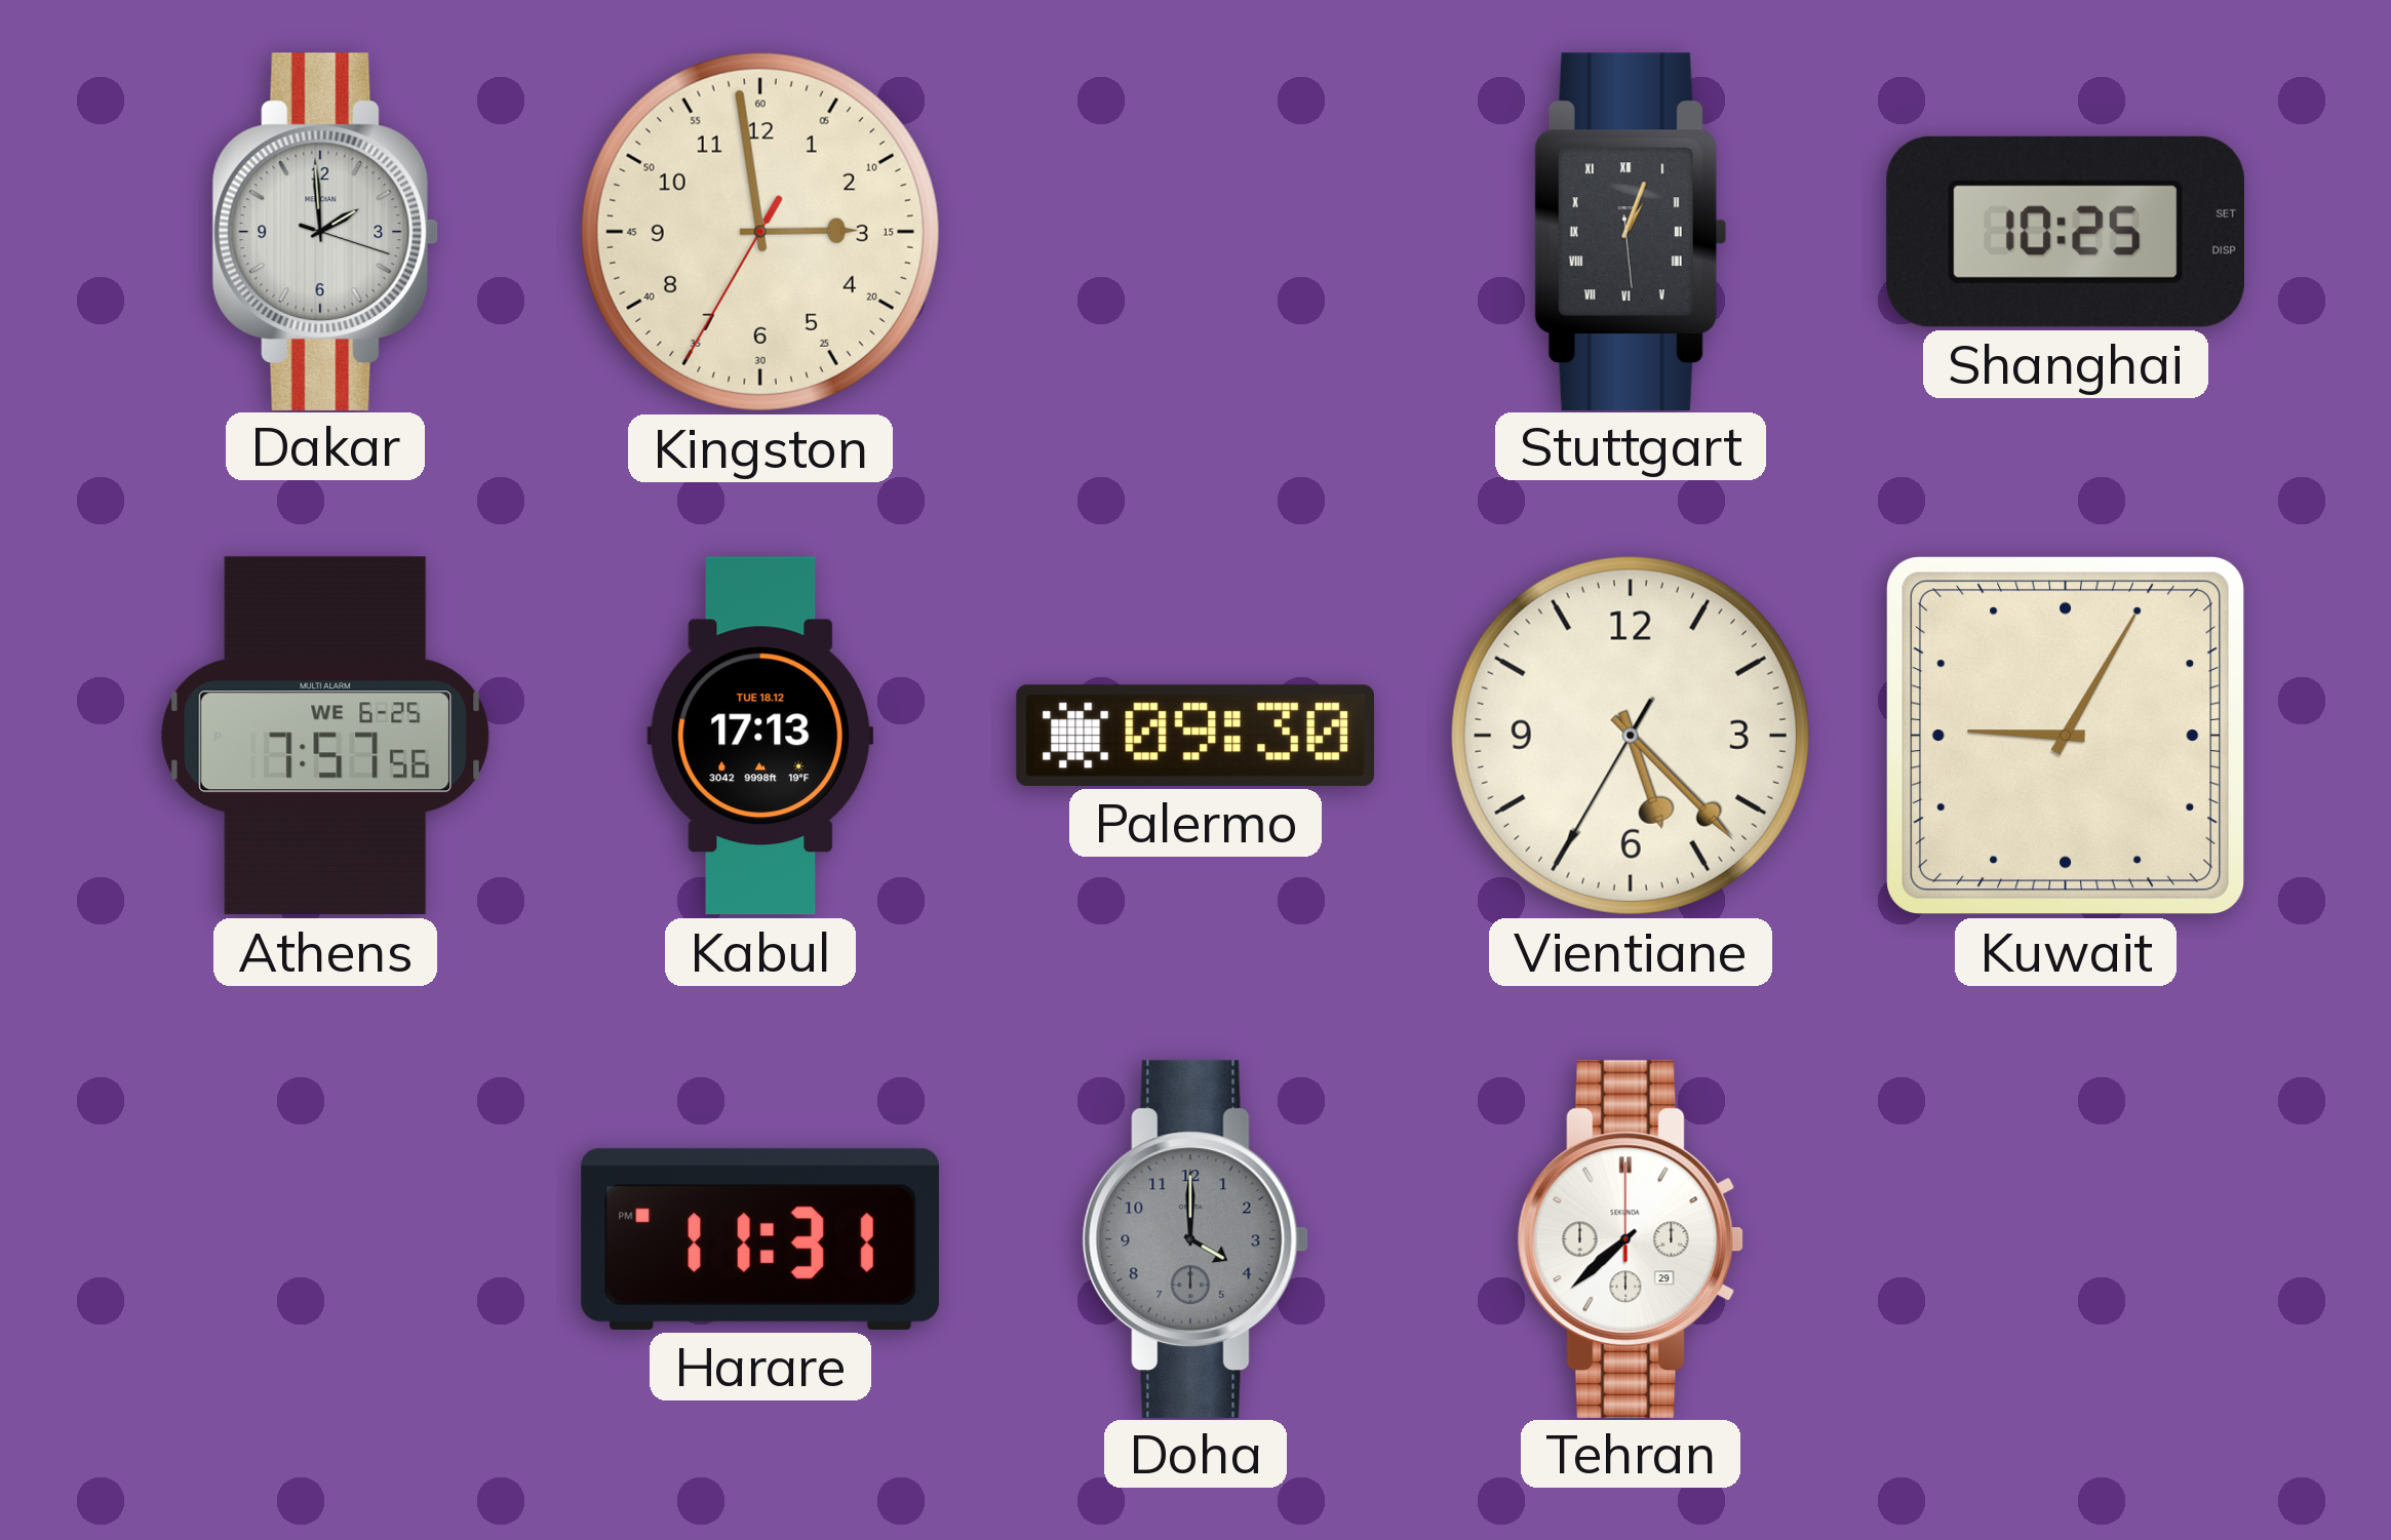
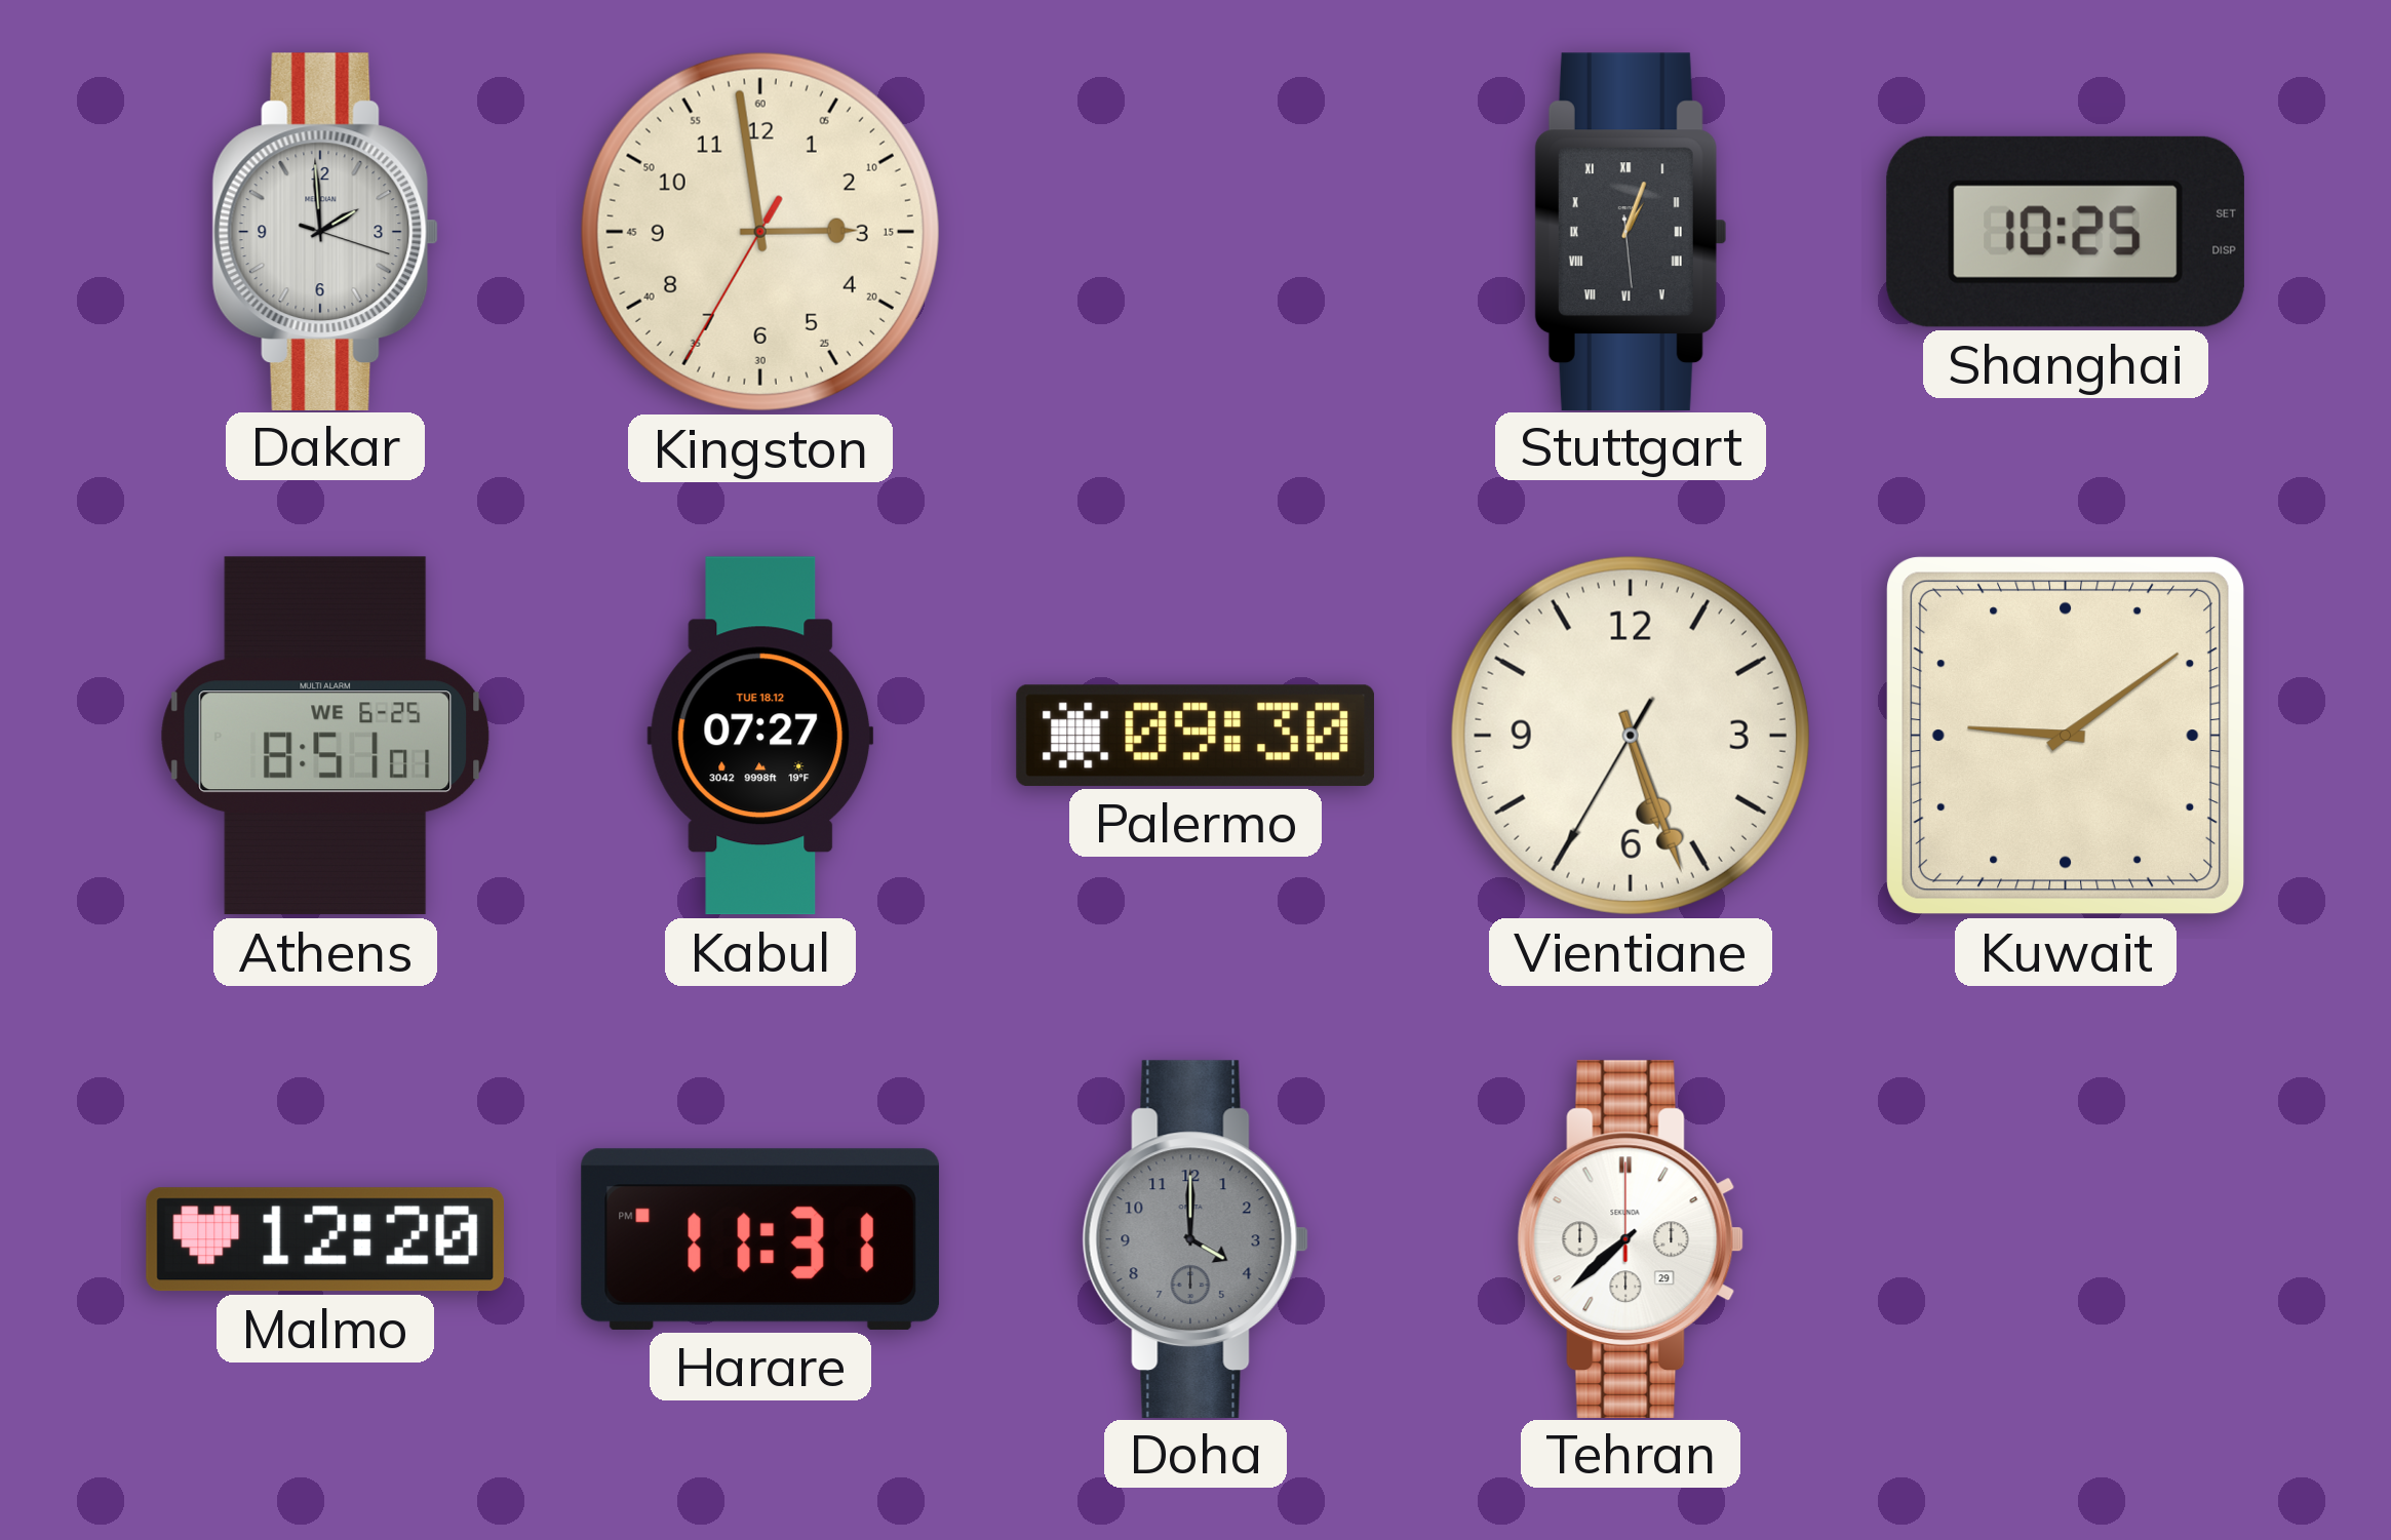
Athens: 7:57 -> 8:51
Kabul: 17:13 -> 07:27
Vientiane: 5:22 -> 5:26
Kuwait: 9:05 -> 9:09
Malmo: none -> 12:20
